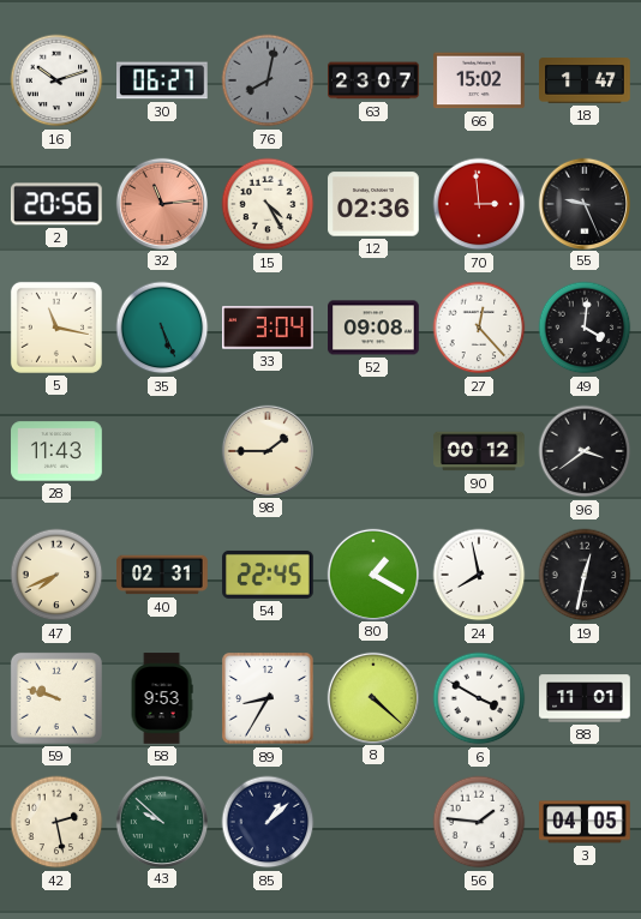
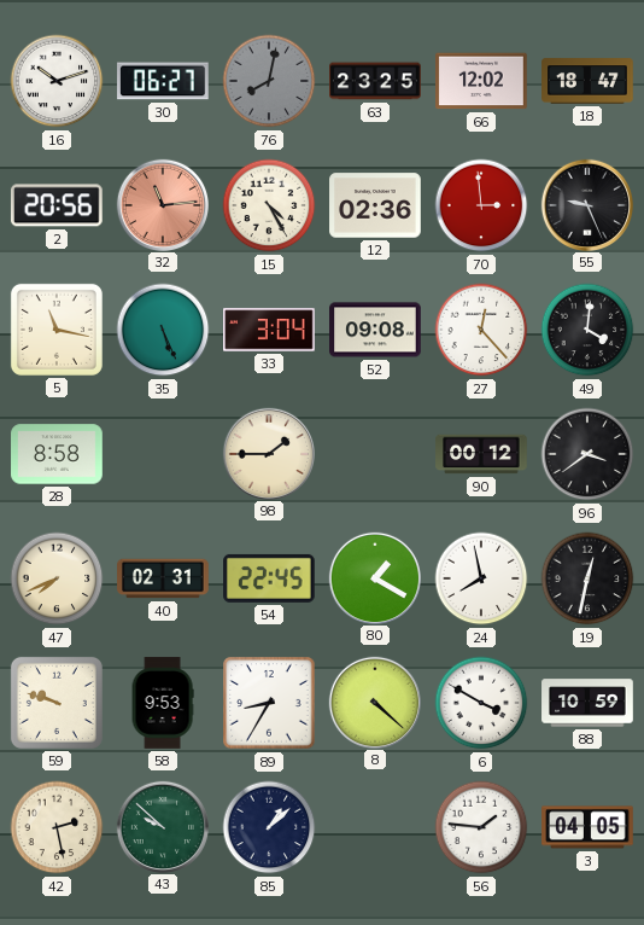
63: 23:07 -> 23:25
66: 15:02 -> 12:02
18: 1:47 -> 18:47
28: 11:43 -> 8:58
88: 11:01 -> 10:59
